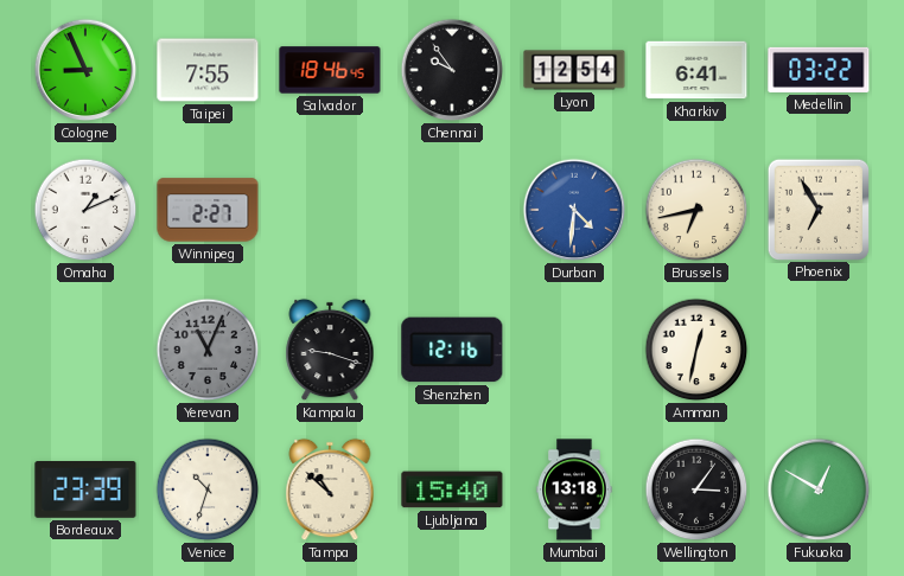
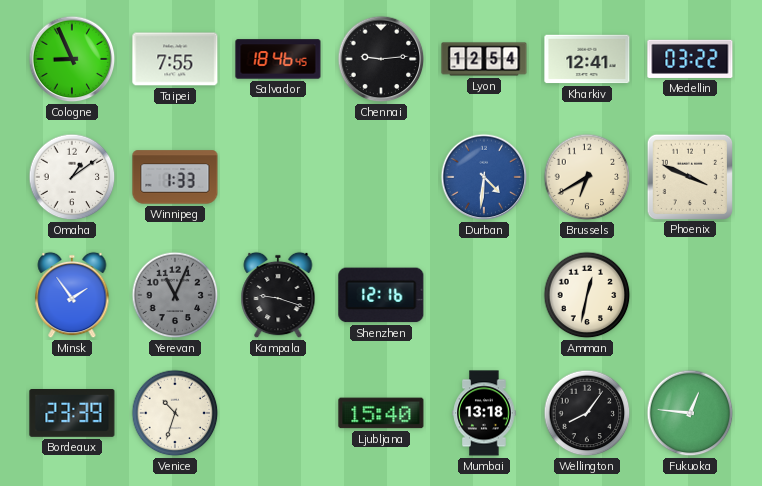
Chennai: 9:54 -> 9:14
Kharkiv: 6:41 -> 12:41
Omaha: 1:11 -> 1:09
Winnipeg: 2:27 -> 1:33
Brussels: 6:43 -> 6:40
Phoenix: 6:55 -> 3:49
Minsk: none -> 1:54
Tampa: 10:52 -> none
Wellington: 3:06 -> 8:06
Fukuoka: 12:50 -> 12:46
